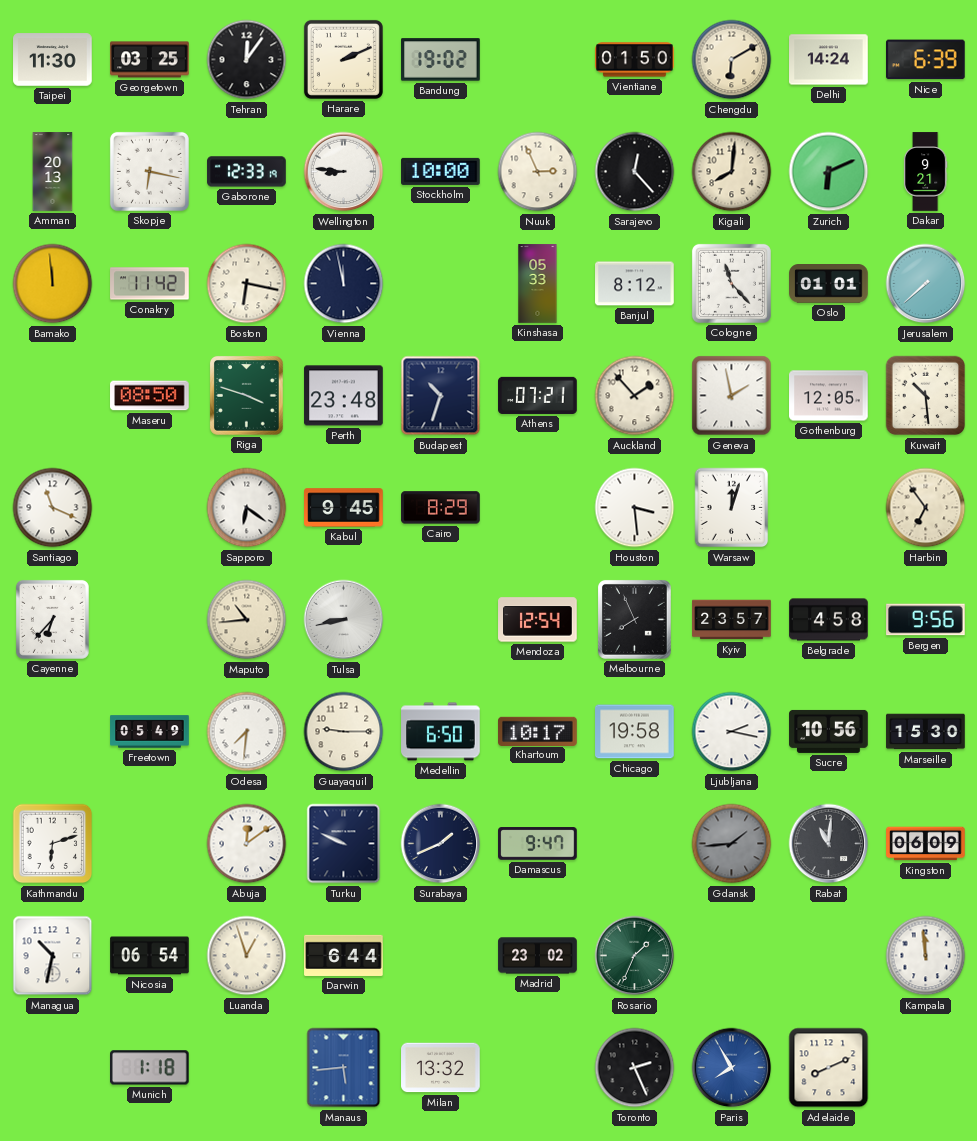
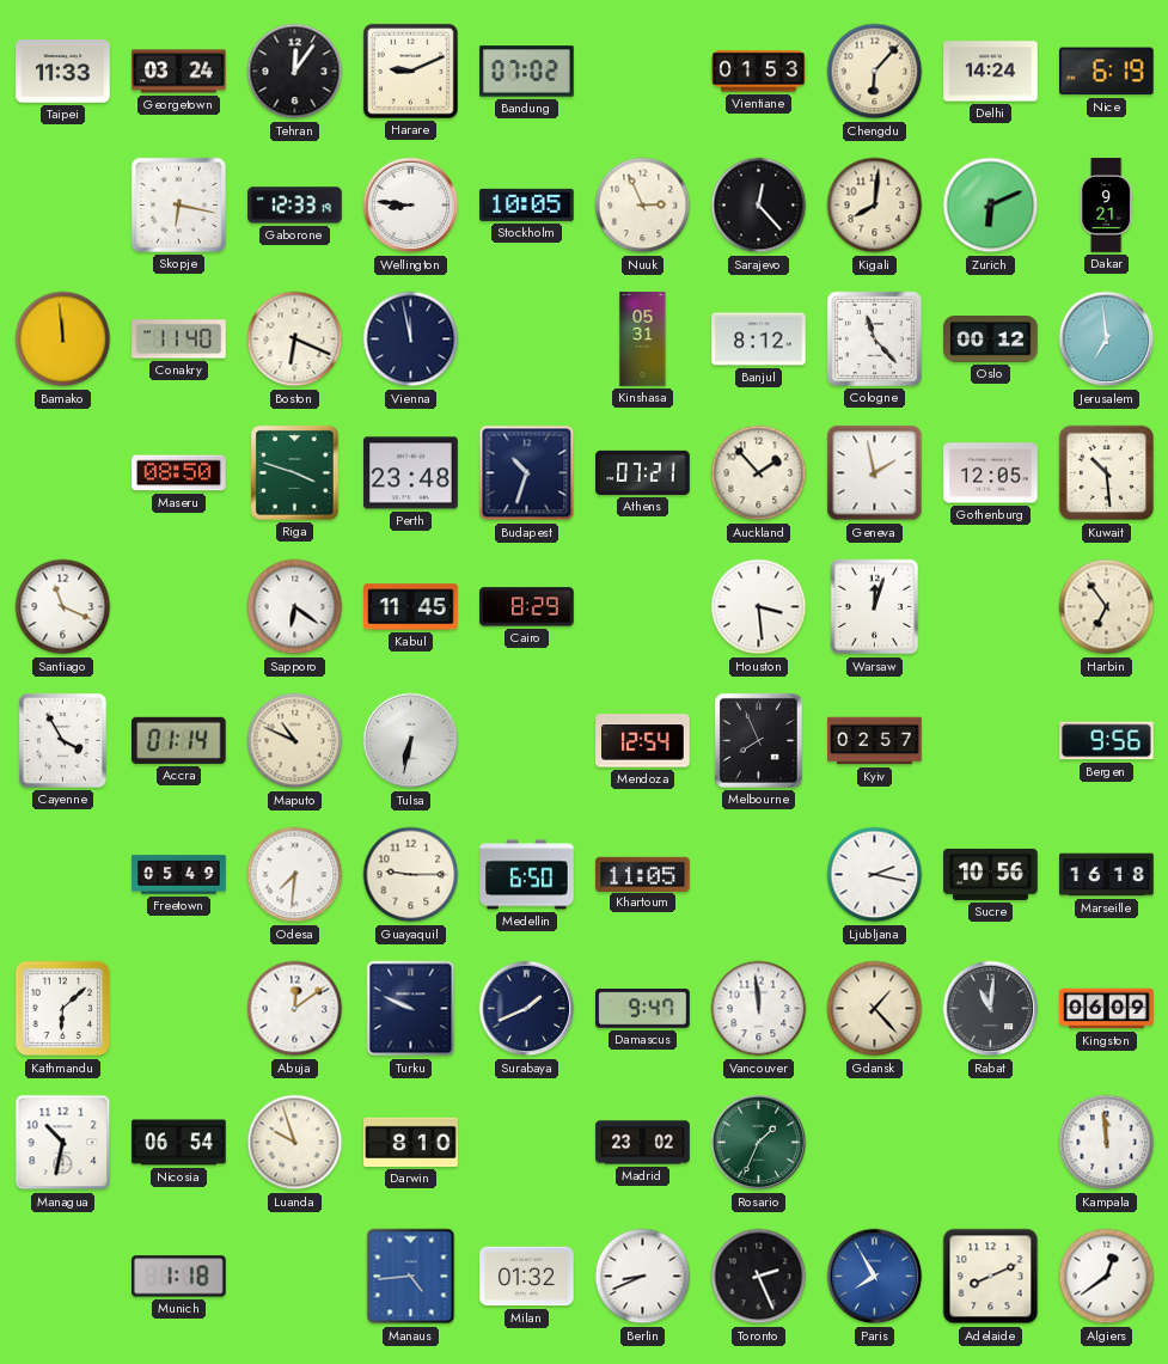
Taipei: 11:30 -> 11:33
Georgetown: 03:25 -> 03:24
Harare: 2:11 -> 9:11
Bandung: 19:02 -> 07:02
Vientiane: 01:50 -> 01:53
Chengdu: 6:10 -> 6:07
Nice: 6:39 -> 6:19
Amman: 20:13 -> none
Stockholm: 10:00 -> 10:05
Conakry: 11:42 -> 11:40
Boston: 6:17 -> 6:19
Kinshasa: 05:33 -> 05:31
Oslo: 01:01 -> 00:12
Jerusalem: 7:38 -> 6:59
Kabul: 9:45 -> 11:45
Cayenne: 6:37 -> 3:55
Accra: none -> 01:14
Maputo: 10:44 -> 10:49
Tulsa: 8:43 -> 6:32
Kyiv: 23:57 -> 02:57
Belgrade: 4:58 -> none
Khartoum: 10:17 -> 11:05
Chicago: 19:58 -> none
Marseille: 15:30 -> 16:18
Kathmandu: 6:12 -> 6:08
Vancouver: none -> 11:59
Gdansk: 1:44 -> 1:23
Gdansk dial: grey -> cream
Luanda: 12:57 -> 9:57
Darwin: 6:44 -> 8:10
Manaus: 5:44 -> 4:44
Milan: 13:32 -> 01:32
Berlin: none -> 8:41
Algiers: none -> 12:39
